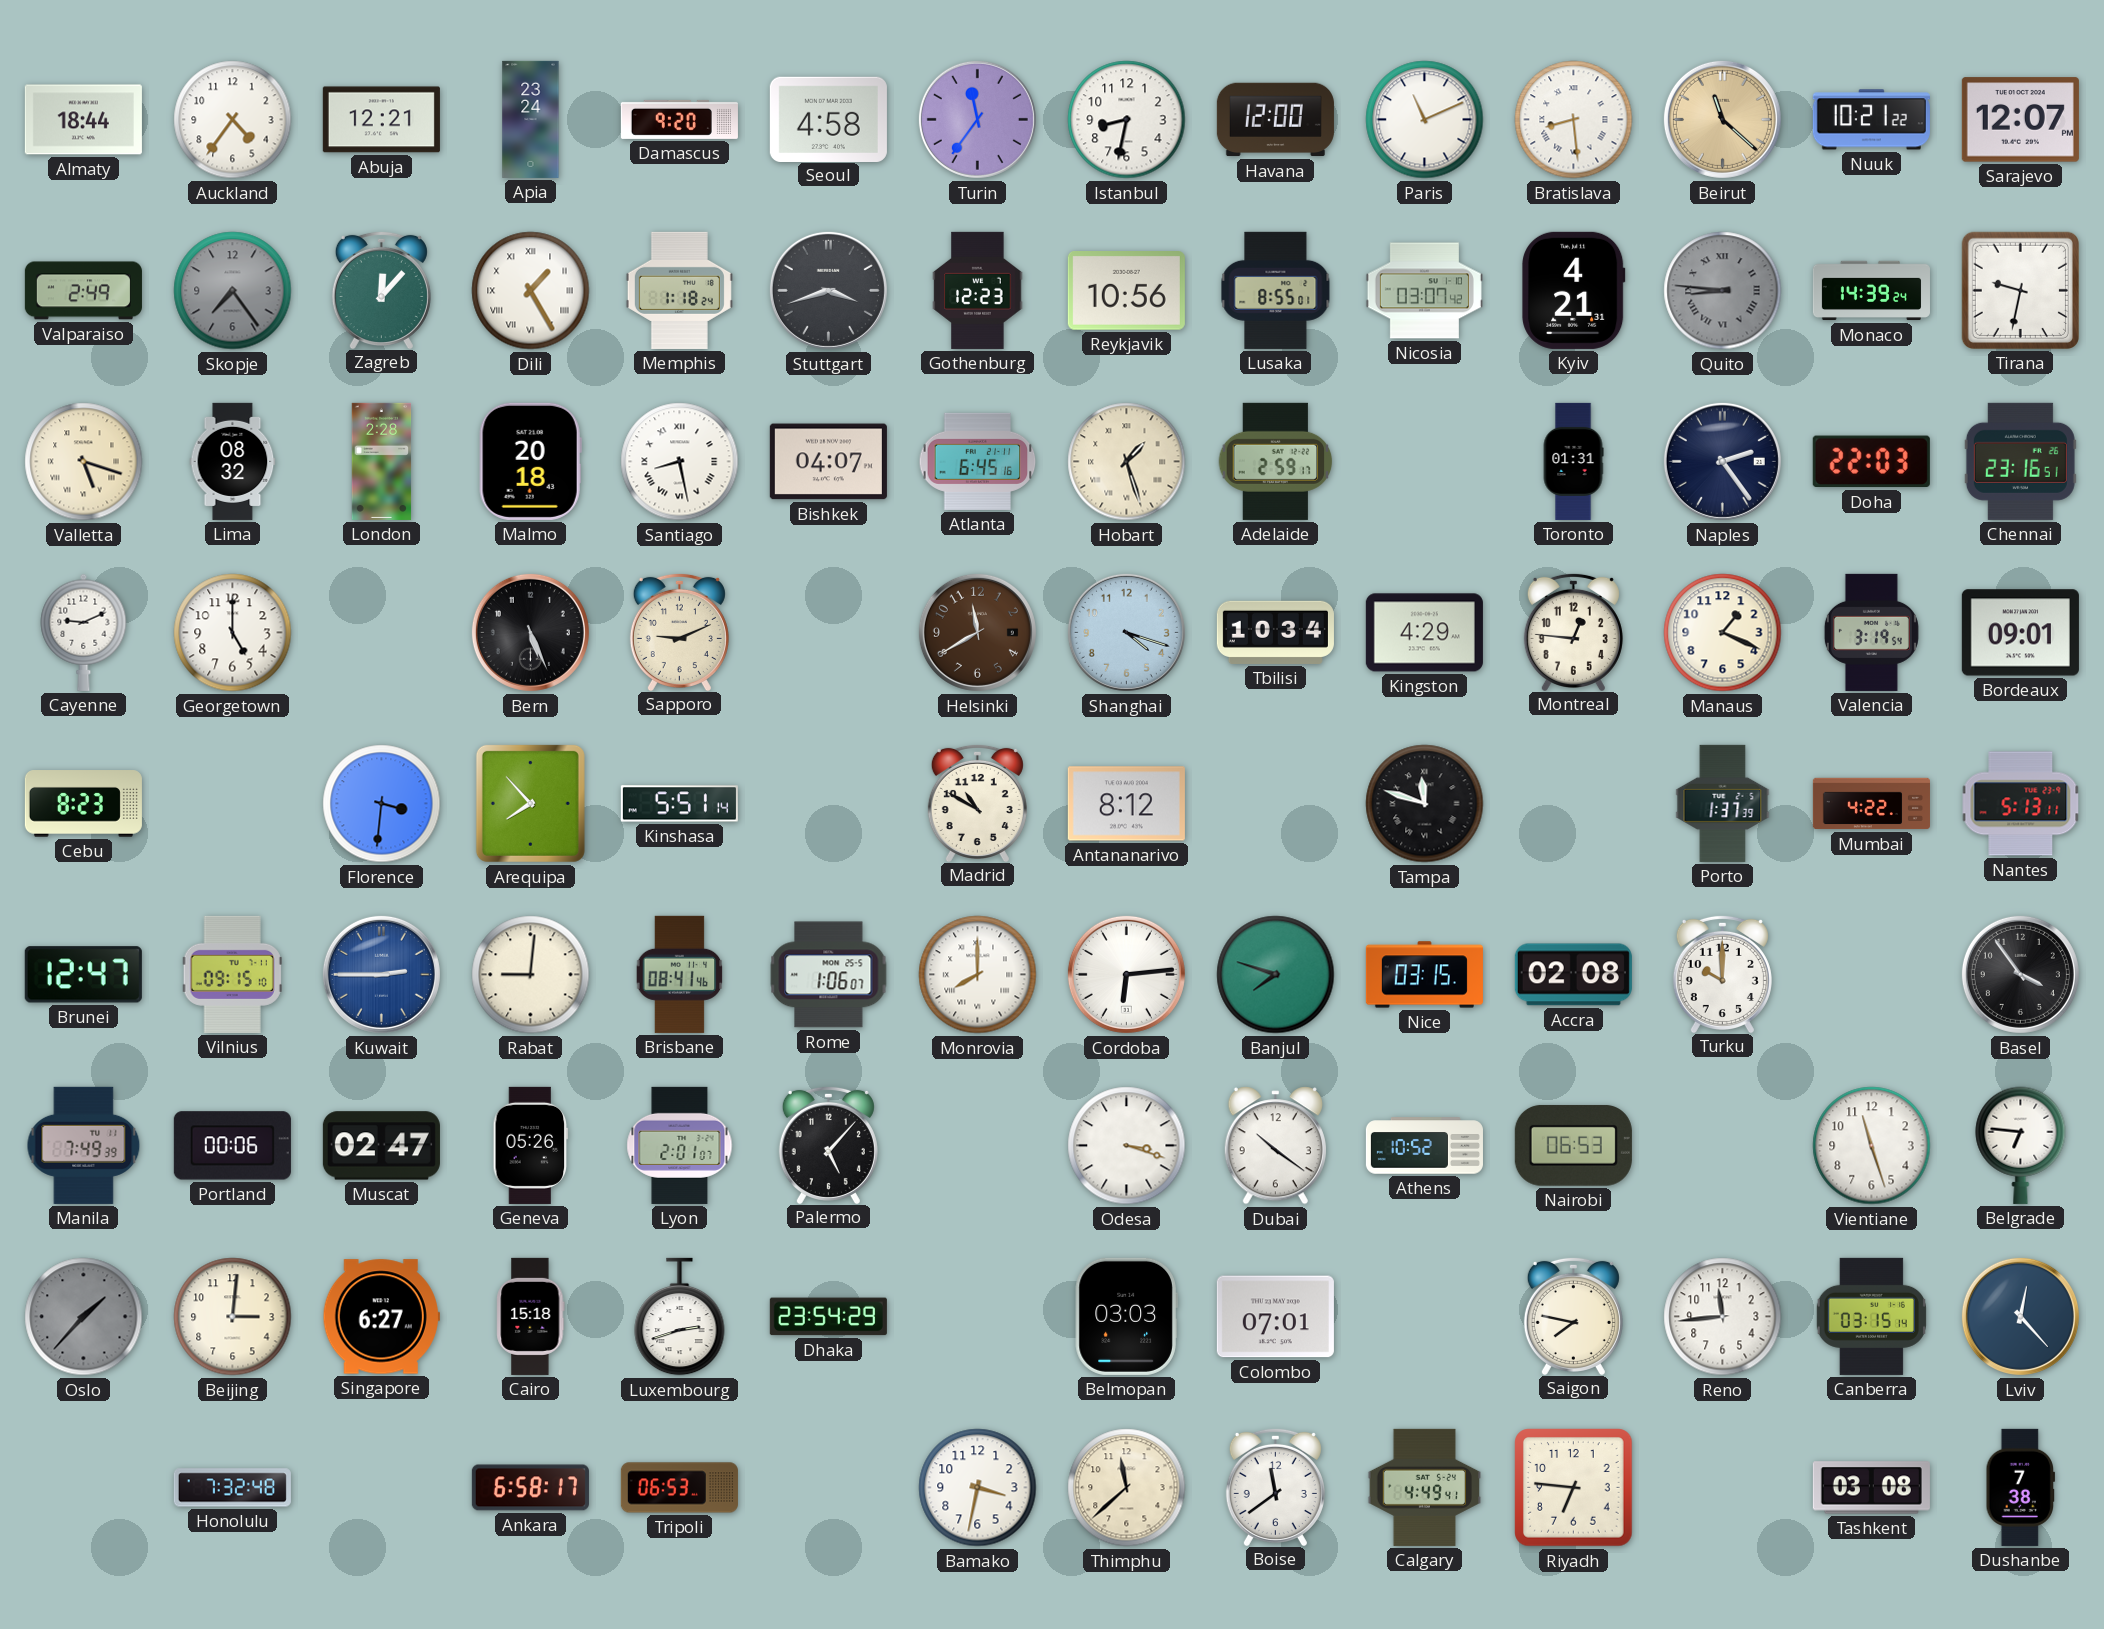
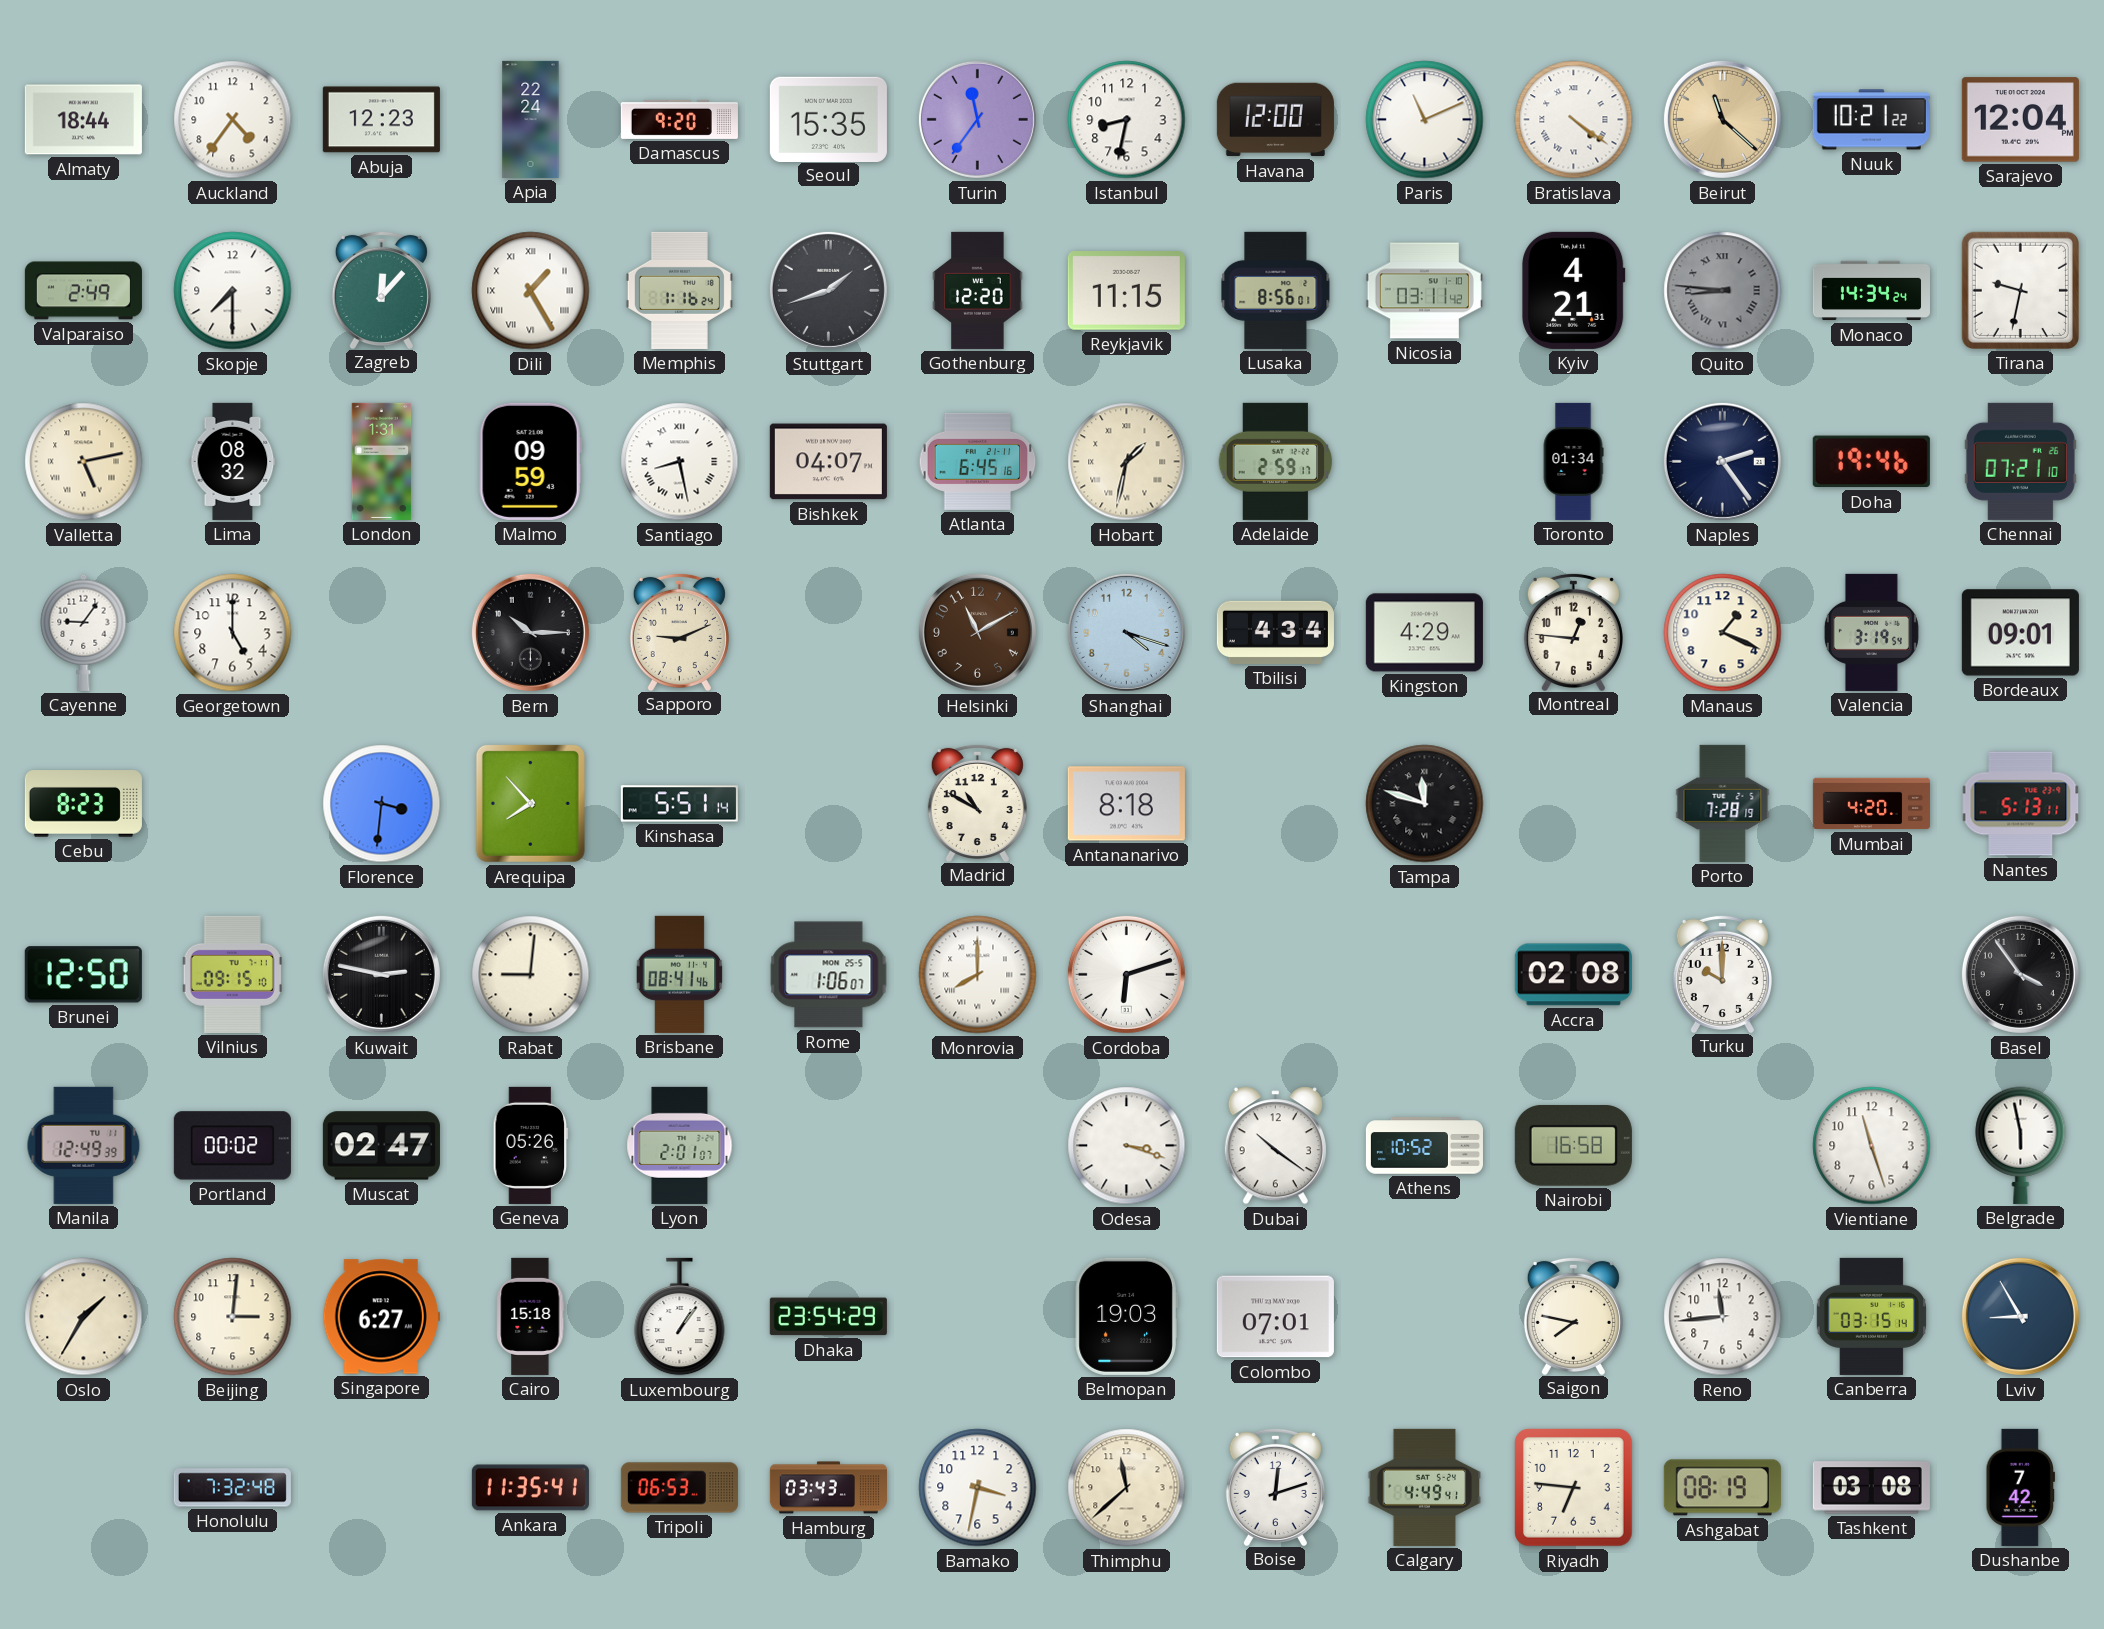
Abuja: 12:21 -> 12:23
Apia: 23:24 -> 22:24
Seoul: 4:58 -> 15:35
Bratislava: 8:29 -> 4:21
Sarajevo: 12:07 -> 12:04
Skopje: 7:24 -> 7:30
Skopje dial: grey -> white
Memphis: 1:18 -> 1:16
Stuttgart: 3:42 -> 1:42
Gothenburg: 12:23 -> 12:20
Reykjavik: 10:56 -> 11:15
Lusaka: 8:55 -> 8:56
Nicosia: 03:07 -> 03:11
Monaco: 14:39 -> 14:34
Valletta: 5:18 -> 5:13
London: 2:28 -> 1:31
Malmo: 20:18 -> 09:59
Hobart: 1:27 -> 1:32
Toronto: 01:31 -> 01:34
Doha: 22:03 -> 19:46
Chennai: 23:16 -> 07:21
Cayenne: 9:11 -> 9:06
Bern: 5:26 -> 10:15
Helsinki: 11:40 -> 11:10
Tbilisi: 10:34 -> 4:34
Antananarivo: 8:12 -> 8:18
Porto: 1:37 -> 7:28
Mumbai: 4:22 -> 4:20
Brunei: 12:47 -> 12:50
Kuwait: 2:45 -> 2:47
Kuwait dial: blue -> black
Cordoba: 6:14 -> 6:12
Banjul: 7:48 -> none
Nice: 03:15 -> none
Manila: 7:49 -> 12:49
Portland: 00:06 -> 00:02
Palermo: 5:07 -> none
Nairobi: 06:53 -> 16:58
Belgrade: 6:46 -> 5:58
Oslo: 1:37 -> 1:35
Oslo dial: grey -> cream
Luxembourg: 2:42 -> 1:06
Belmopan: 03:03 -> 19:03
Lviv: 12:23 -> 8:55
Ankara: 6:58 -> 11:35
Hamburg: none -> 03:43
Boise: 11:39 -> 12:12
Ashgabat: none -> 08:19
Dushanbe: 7:38 -> 7:42
